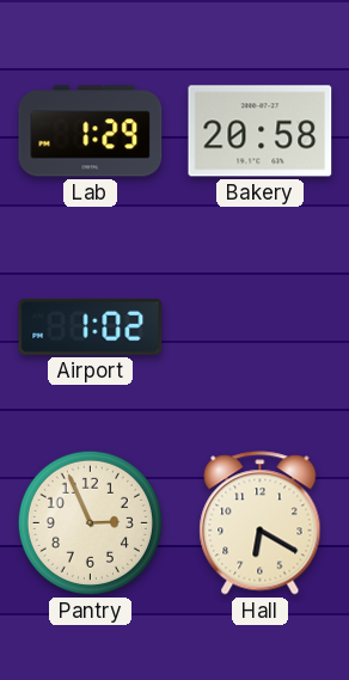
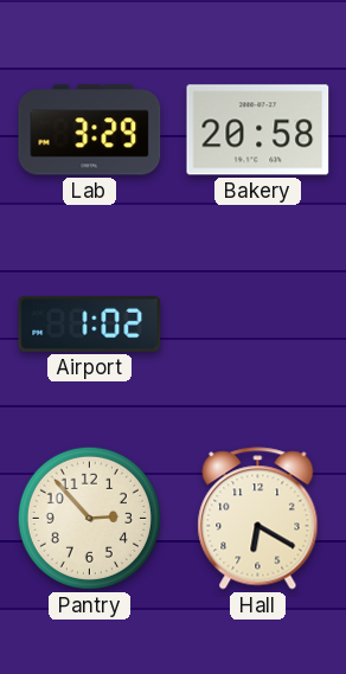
Lab: 1:29 -> 3:29
Pantry: 2:56 -> 2:53
